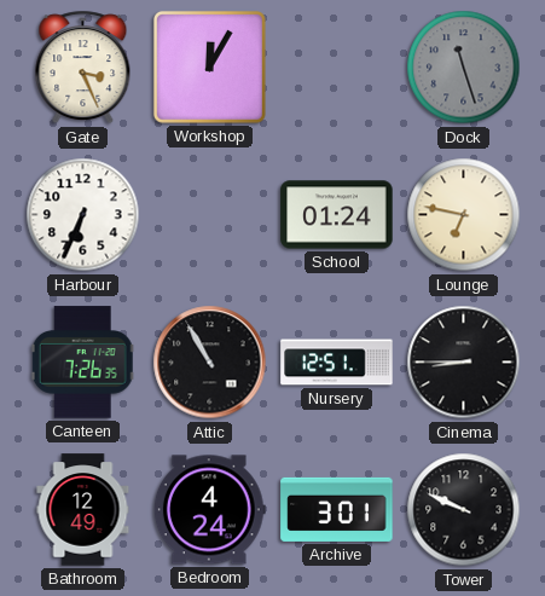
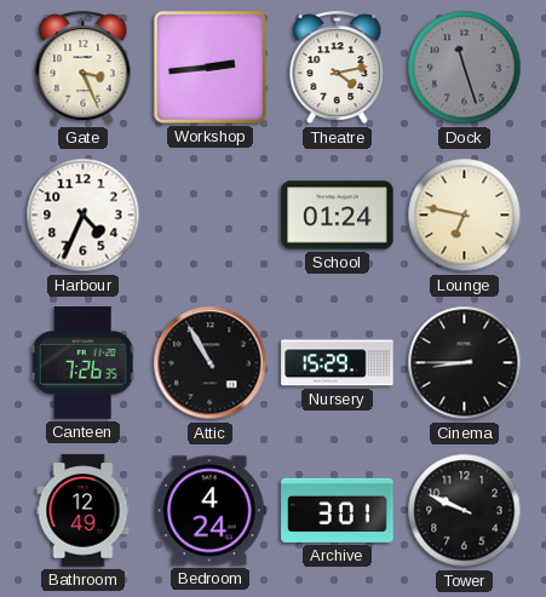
Workshop: 12:05 -> 2:44
Theatre: none -> 4:13
Harbour: 6:34 -> 4:34
Nursery: 12:51 -> 15:29
